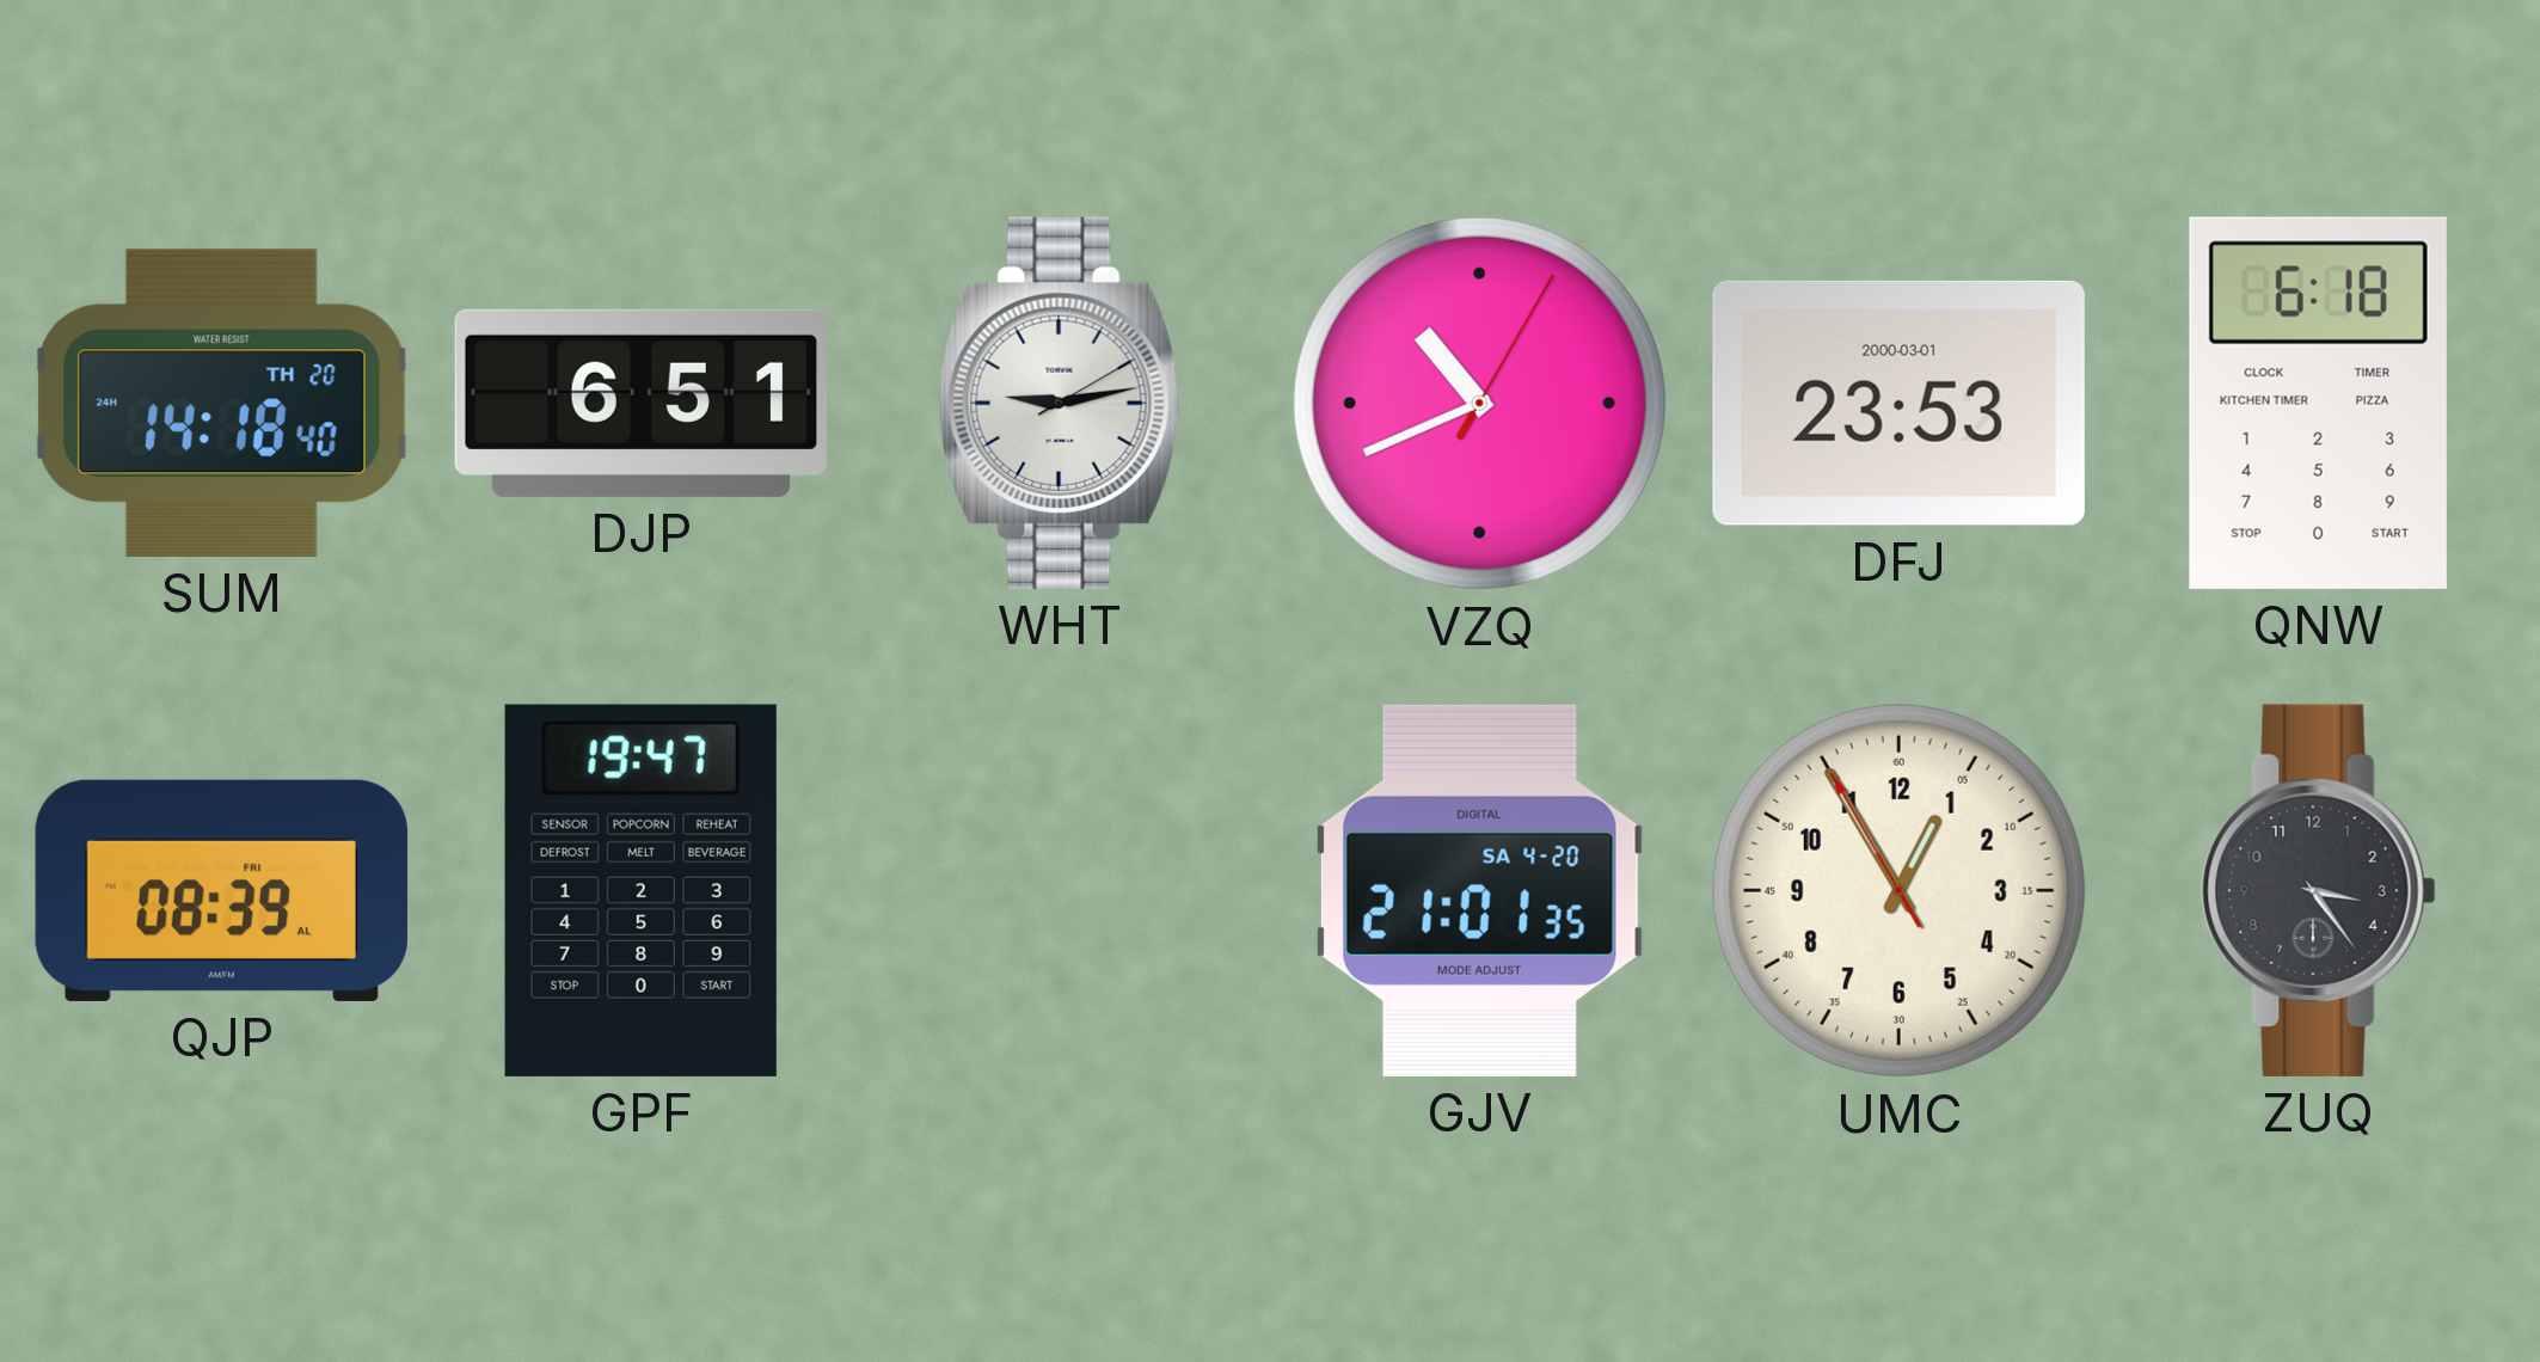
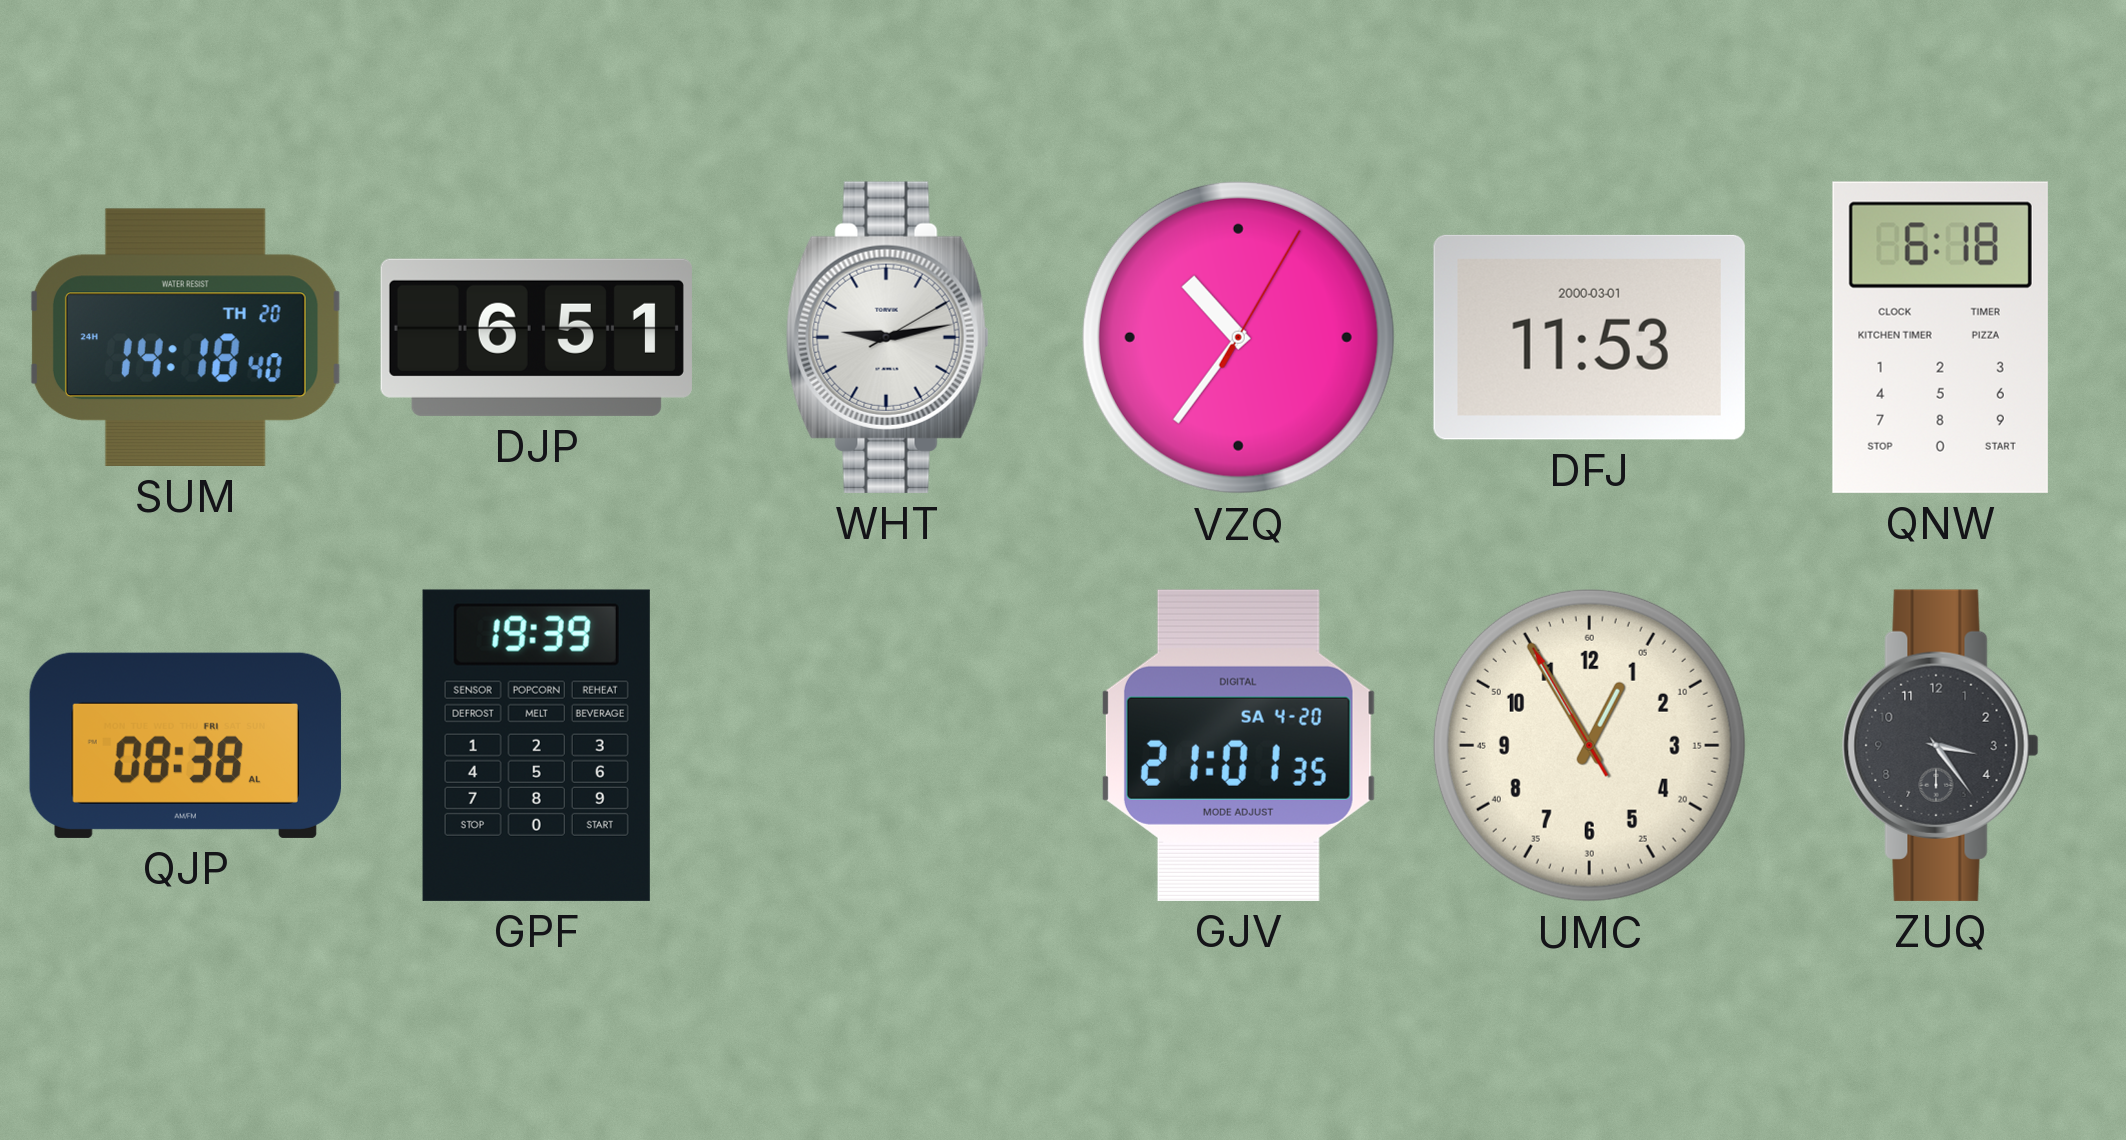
VZQ: 10:41 -> 10:36
DFJ: 23:53 -> 11:53
QJP: 08:39 -> 08:38
GPF: 19:47 -> 19:39
